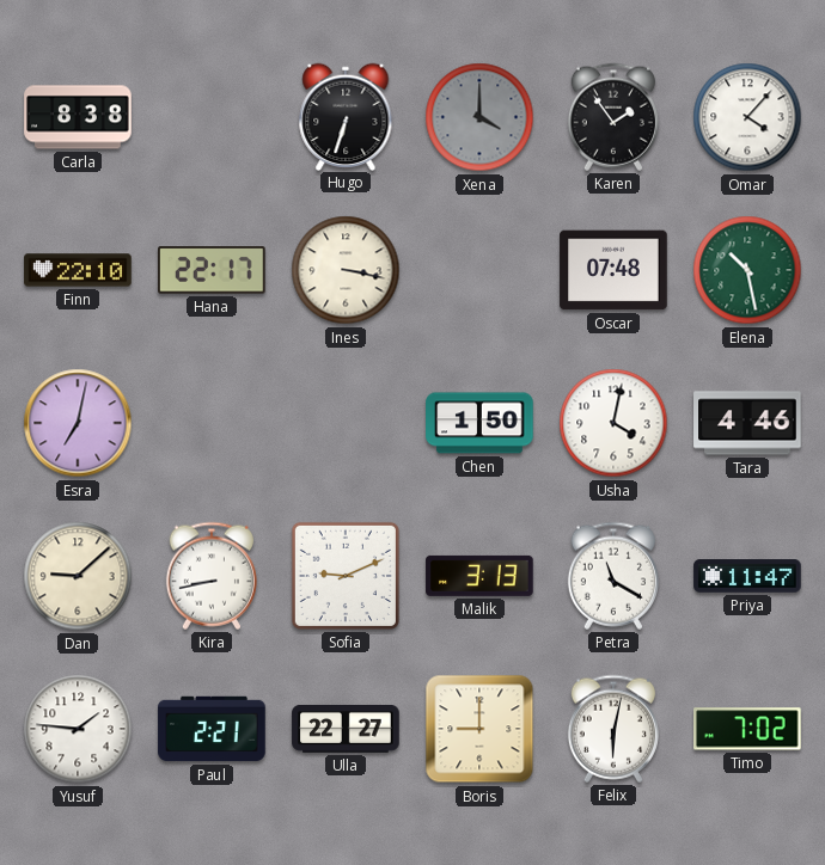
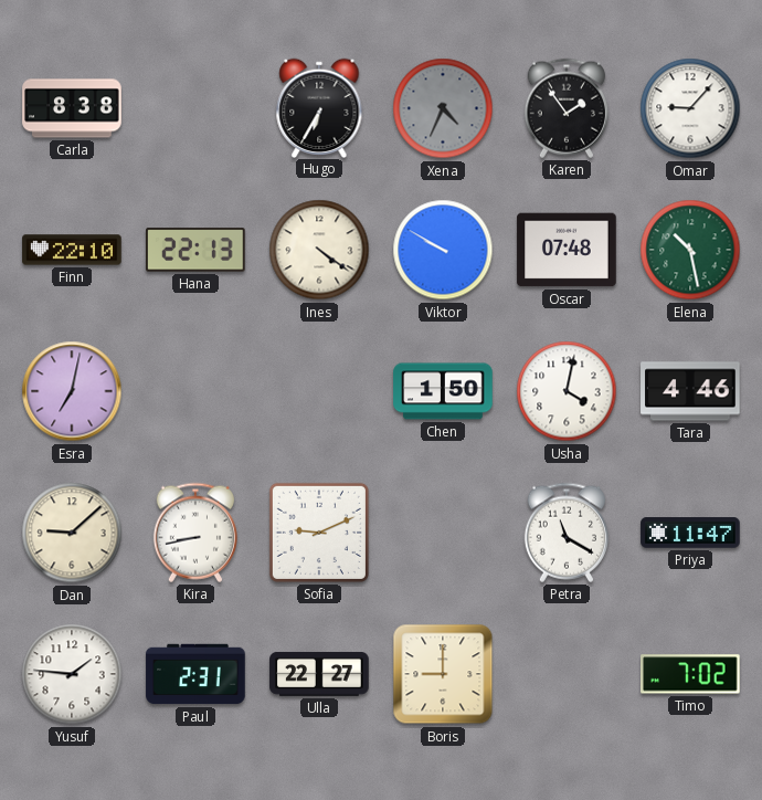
Hugo: 6:33 -> 6:35
Xena: 4:00 -> 4:34
Omar: 4:07 -> 9:07
Hana: 22:17 -> 22:13
Ines: 3:17 -> 4:21
Viktor: none -> 9:50
Malik: 3:13 -> none
Paul: 2:21 -> 2:31
Felix: 6:02 -> none
